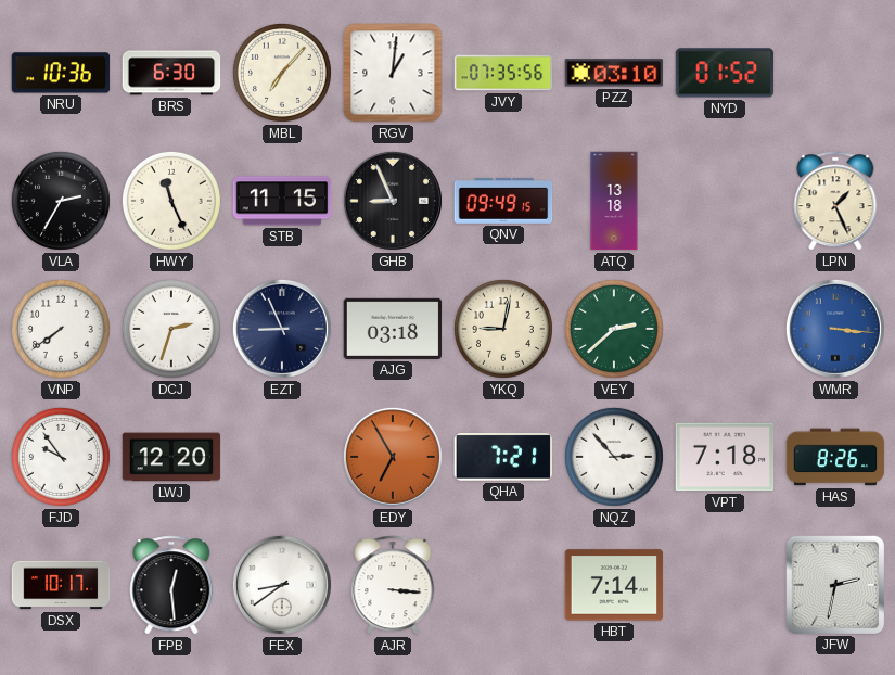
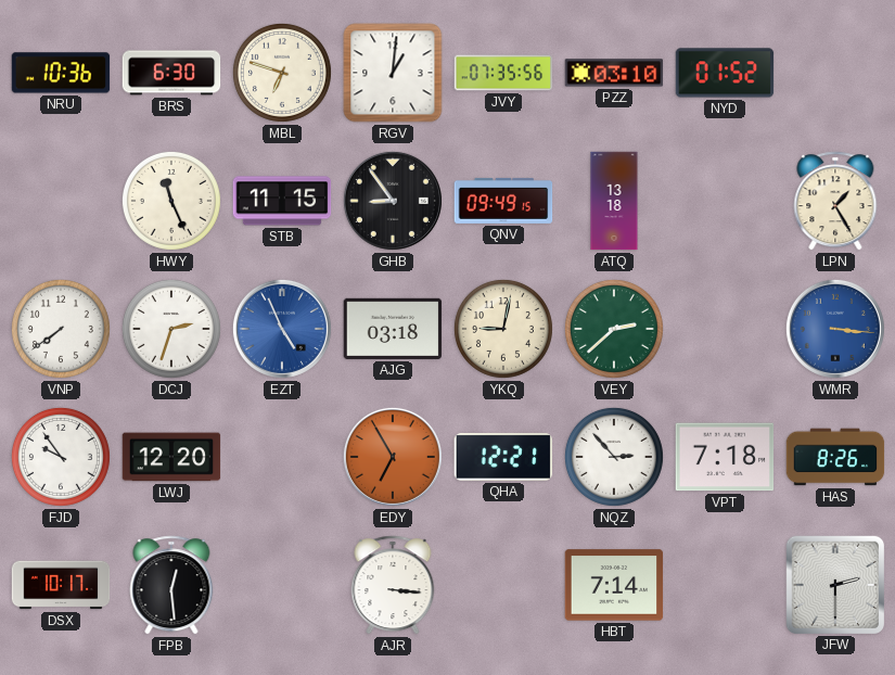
MBL: 7:07 -> 6:48
VLA: 2:35 -> none
GHB: 8:56 -> 8:54
LPN: 1:26 -> 1:25
EZT: 8:56 -> 4:56
EZT dial: navy -> blue
QHA: 7:21 -> 12:21
FEX: 8:39 -> none
JFW: 2:32 -> 2:30
